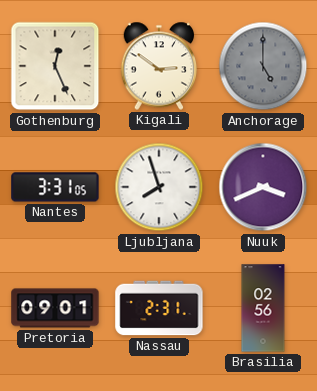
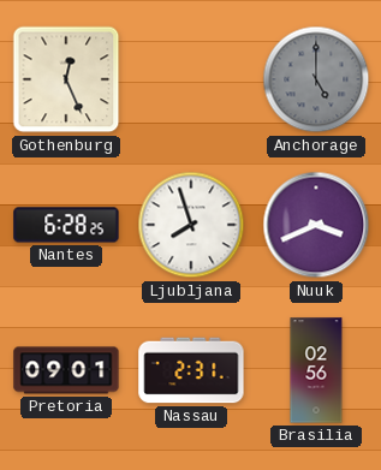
Kigali: 2:51 -> none
Nantes: 3:31 -> 6:28
